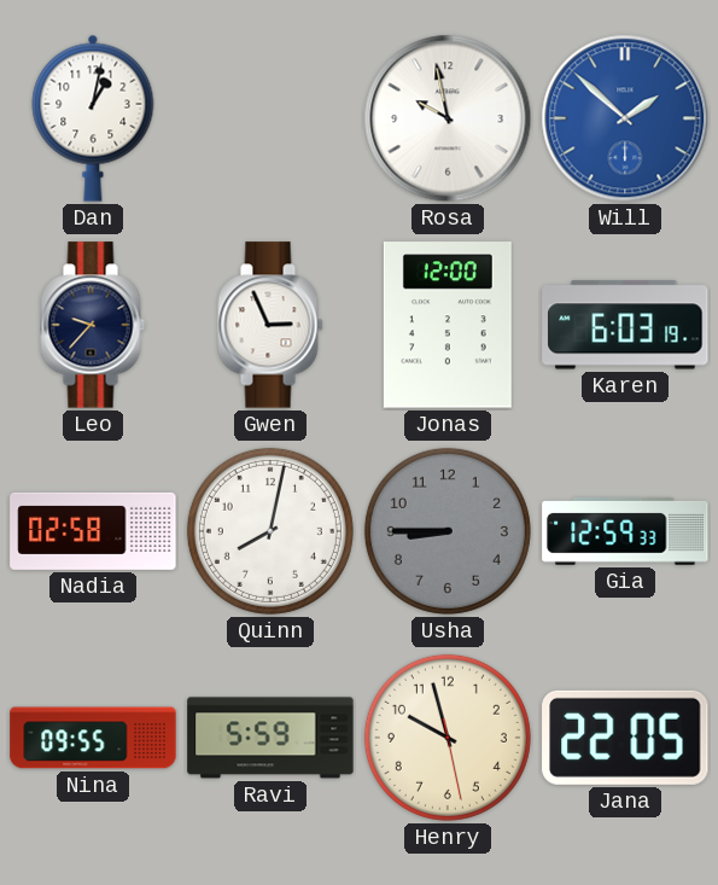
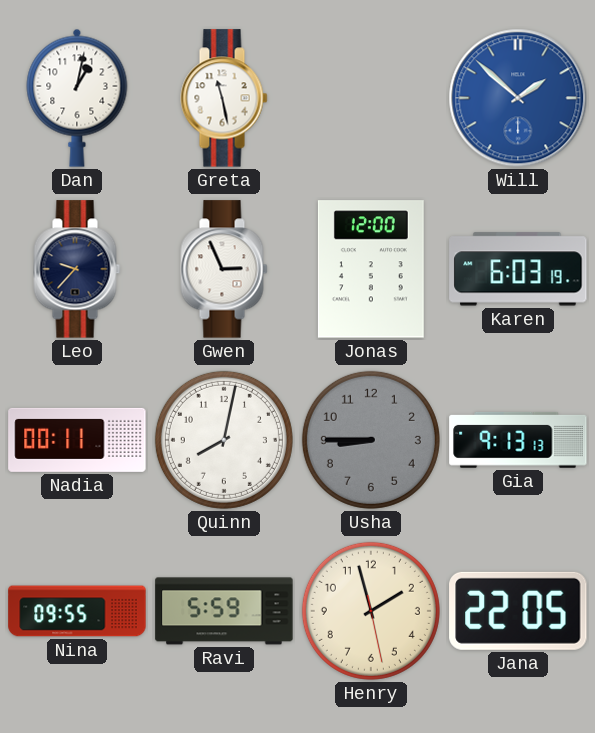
Greta: none -> 11:28
Rosa: 9:58 -> none
Nadia: 02:58 -> 00:11
Gia: 12:59 -> 9:13
Henry: 9:57 -> 1:57
